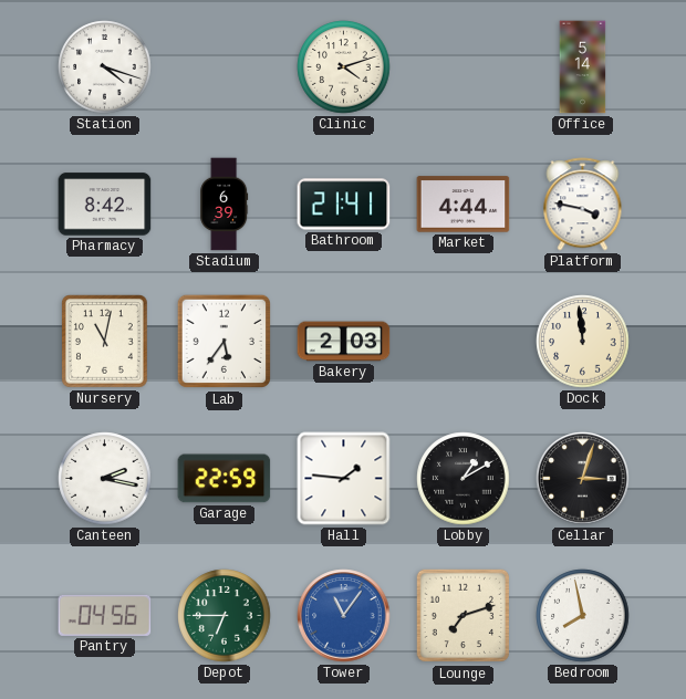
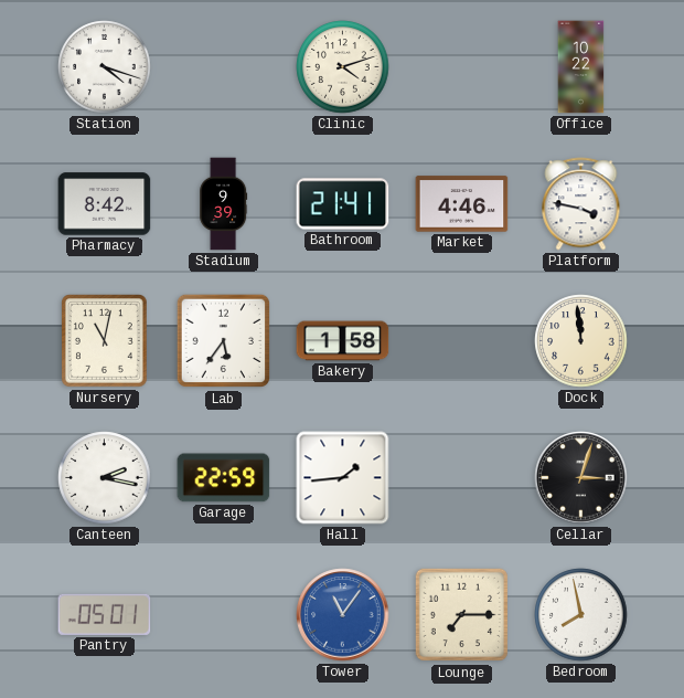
Office: 5:14 -> 10:22
Stadium: 6:39 -> 9:39
Market: 4:44 -> 4:46
Bakery: 2:03 -> 1:58
Hall: 1:46 -> 1:44
Lobby: 1:10 -> none
Pantry: 04:56 -> 05:01
Depot: 6:45 -> none
Lounge: 7:12 -> 7:15
